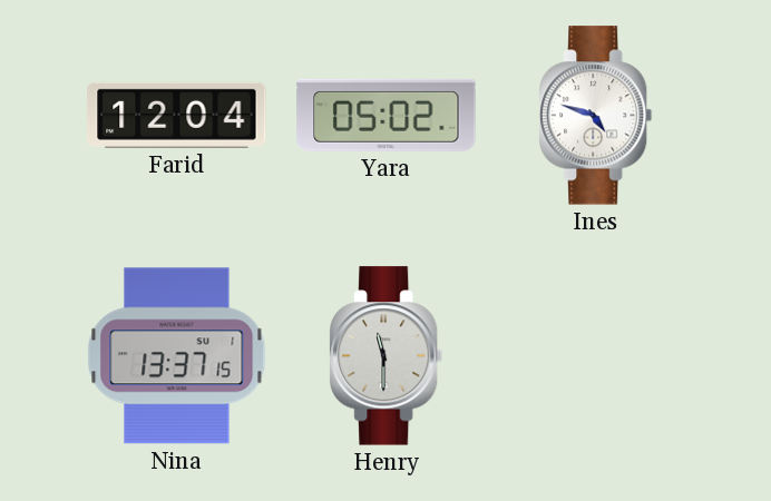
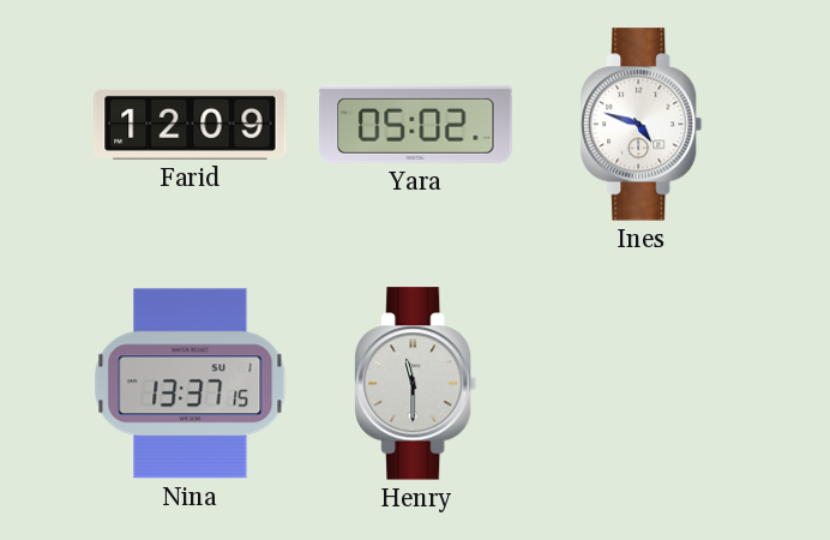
Farid: 12:04 -> 12:09
